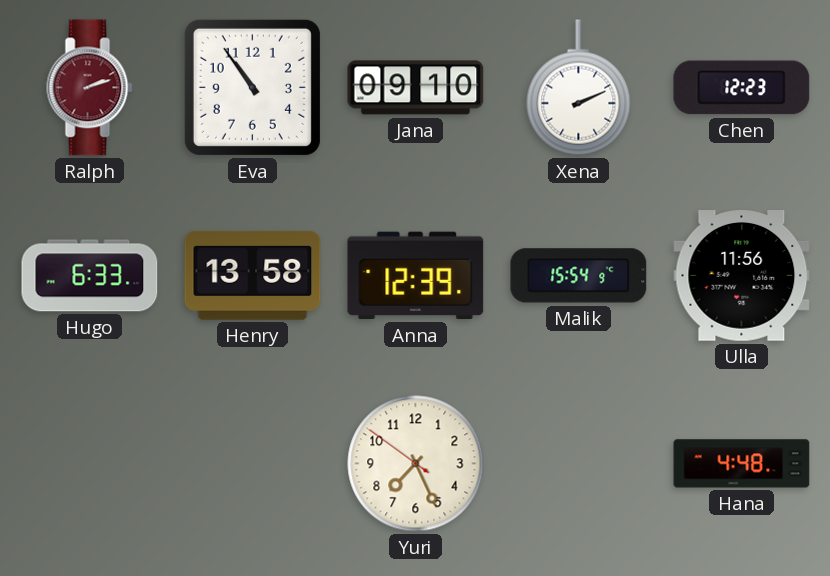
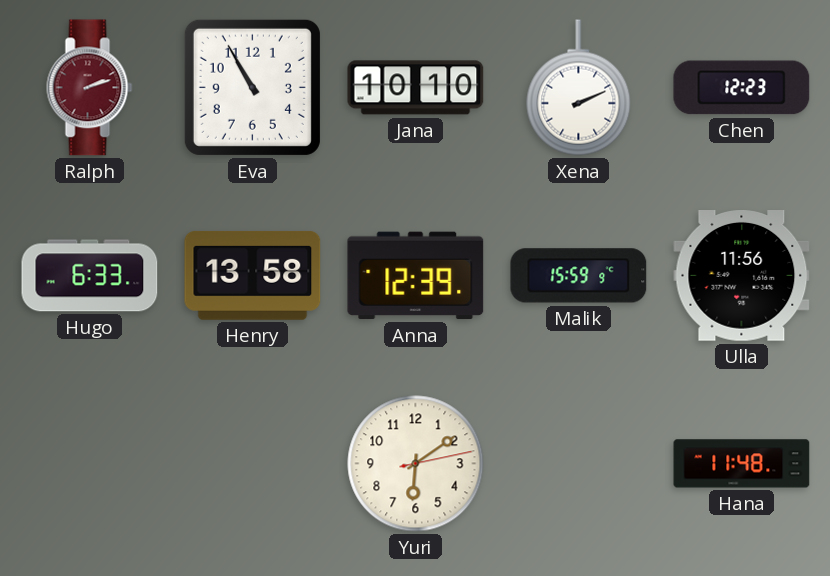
Eva: 10:54 -> 10:55
Jana: 09:10 -> 10:10
Malik: 15:54 -> 15:59
Yuri: 7:25 -> 6:09
Hana: 4:48 -> 11:48
